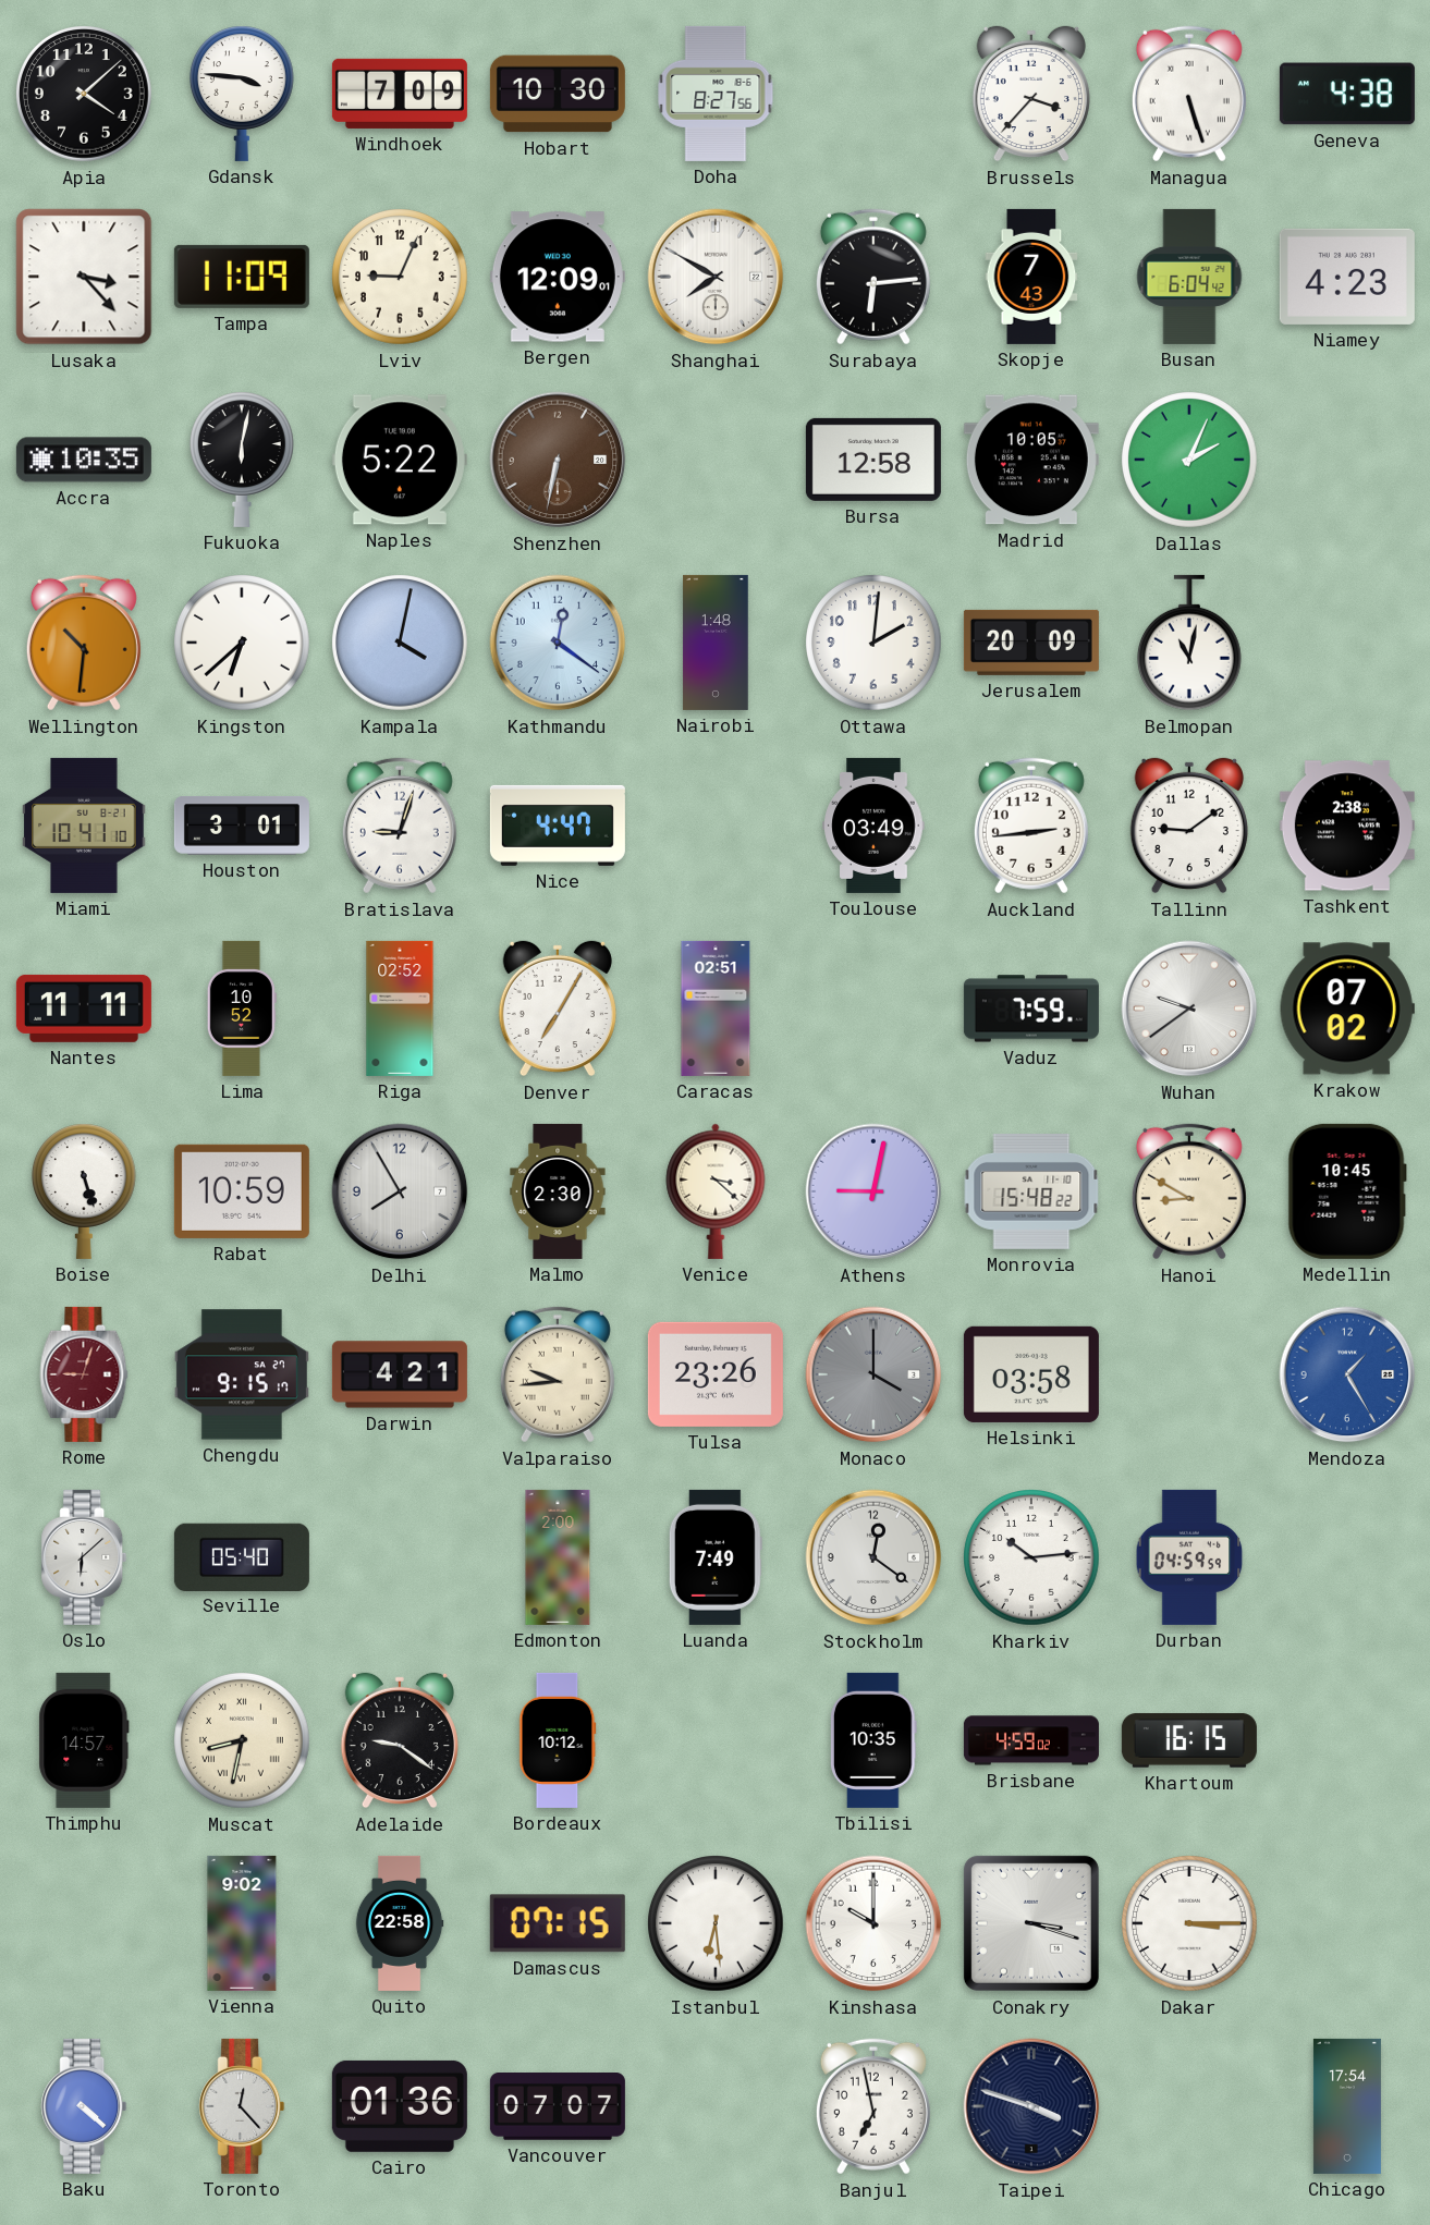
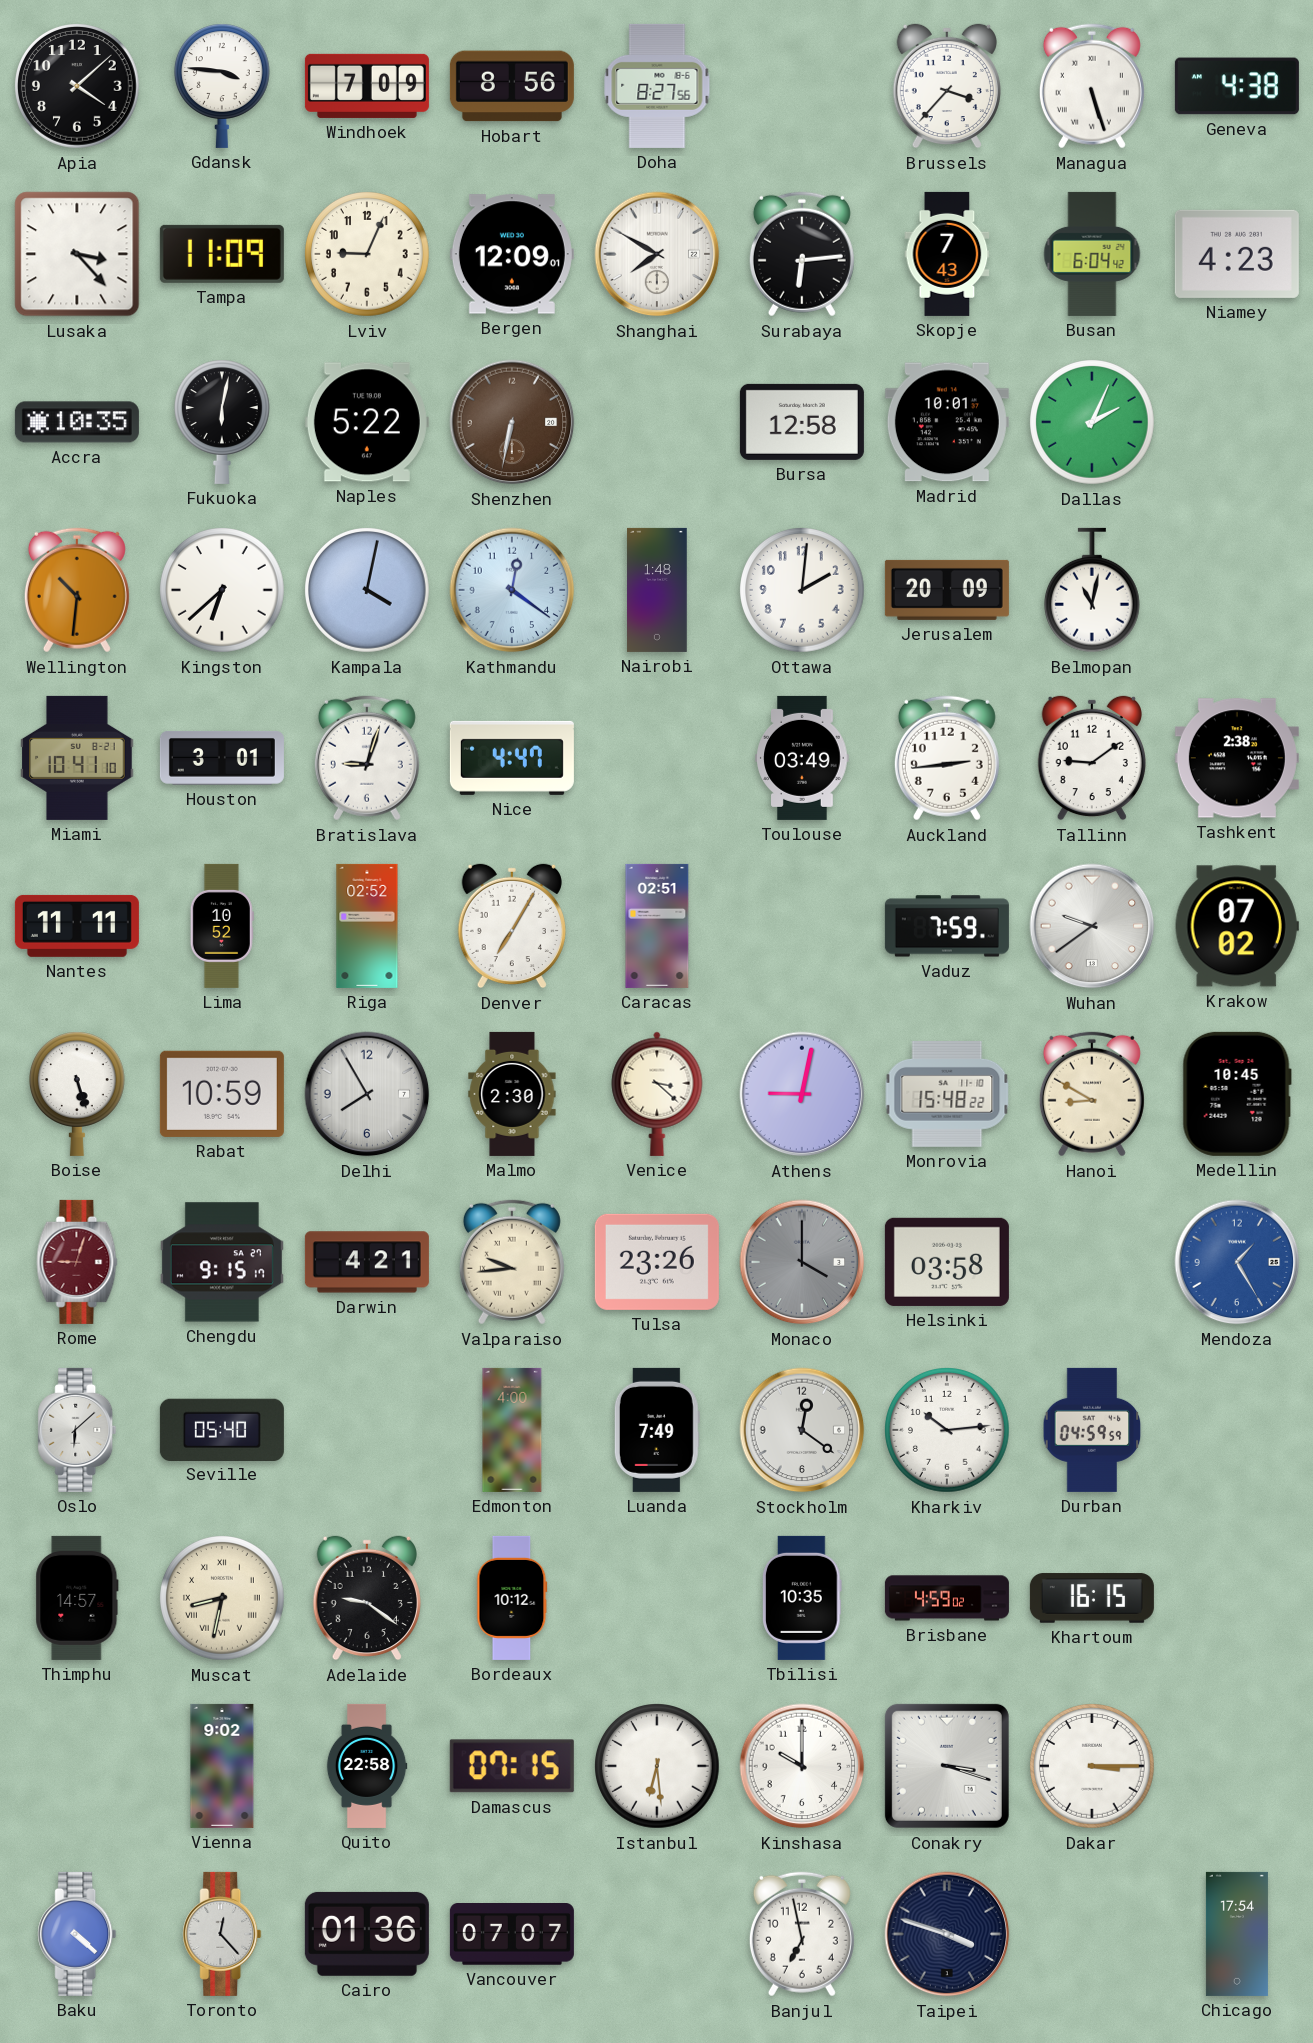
Hobart: 10:30 -> 8:56
Madrid: 10:05 -> 10:01
Edmonton: 2:00 -> 4:00
